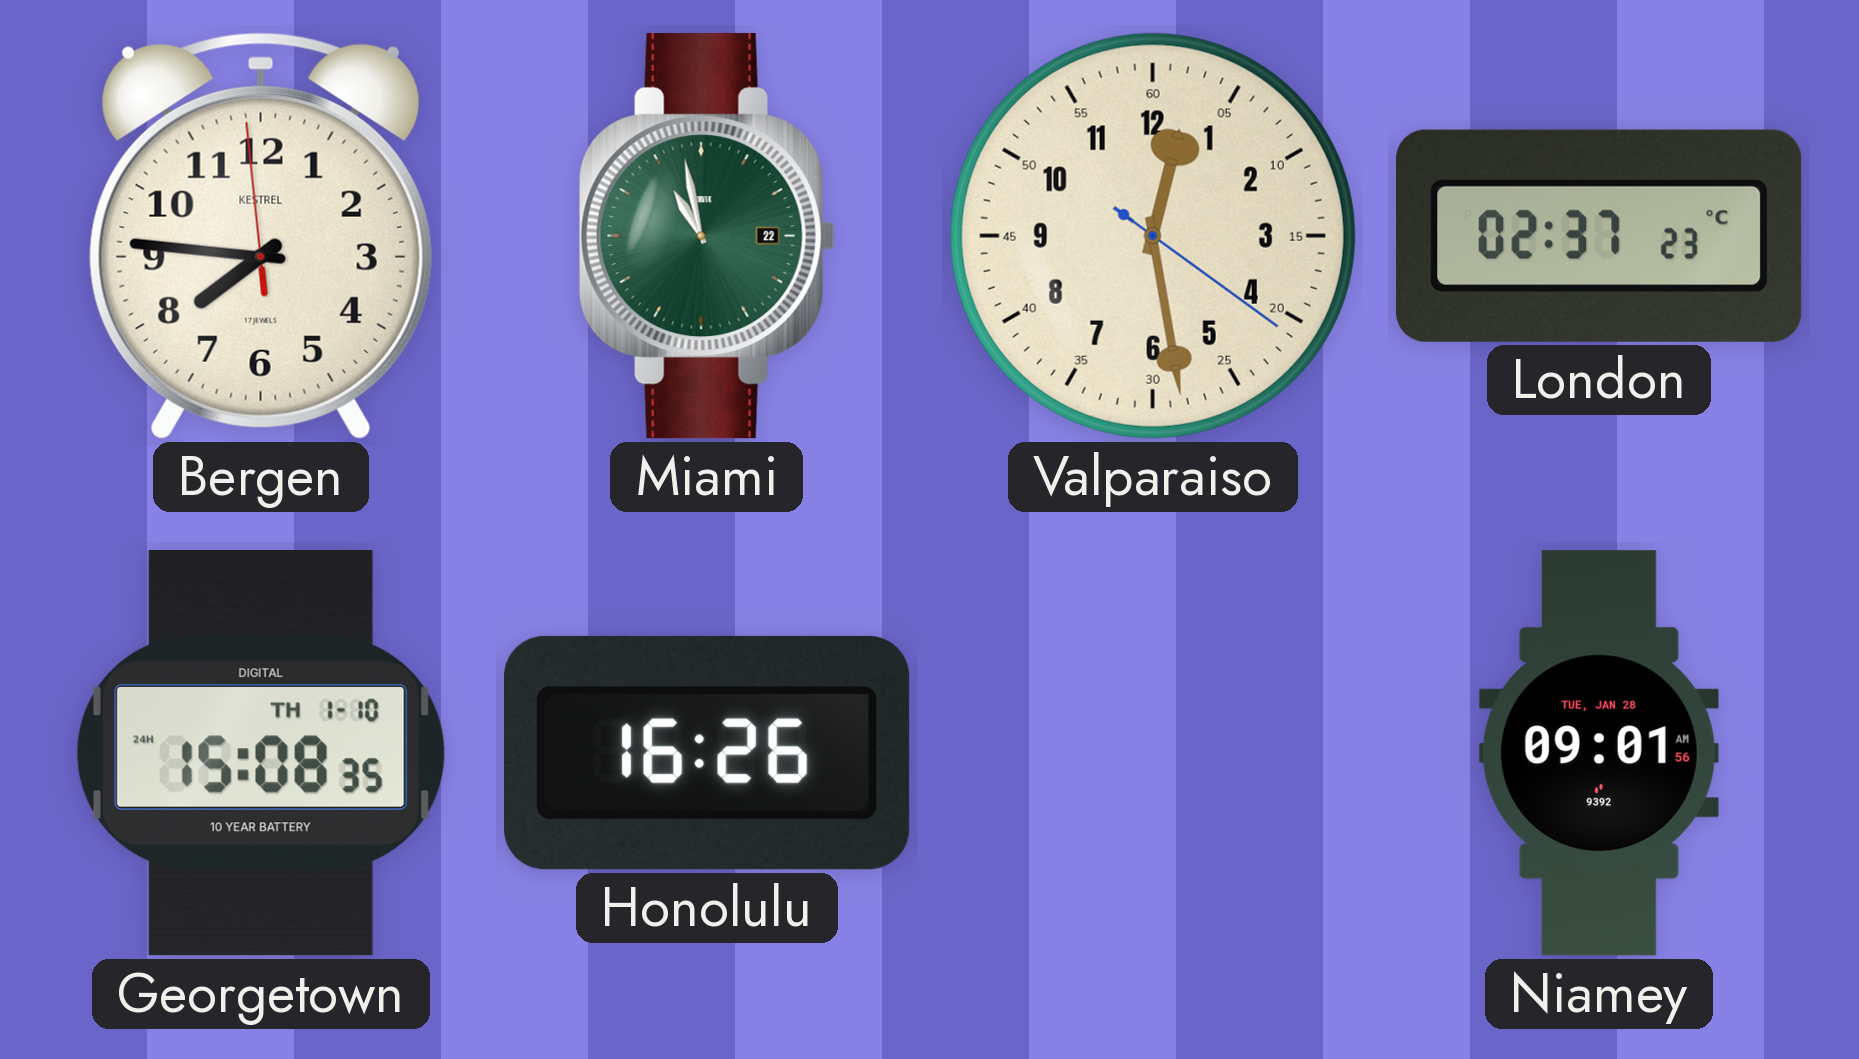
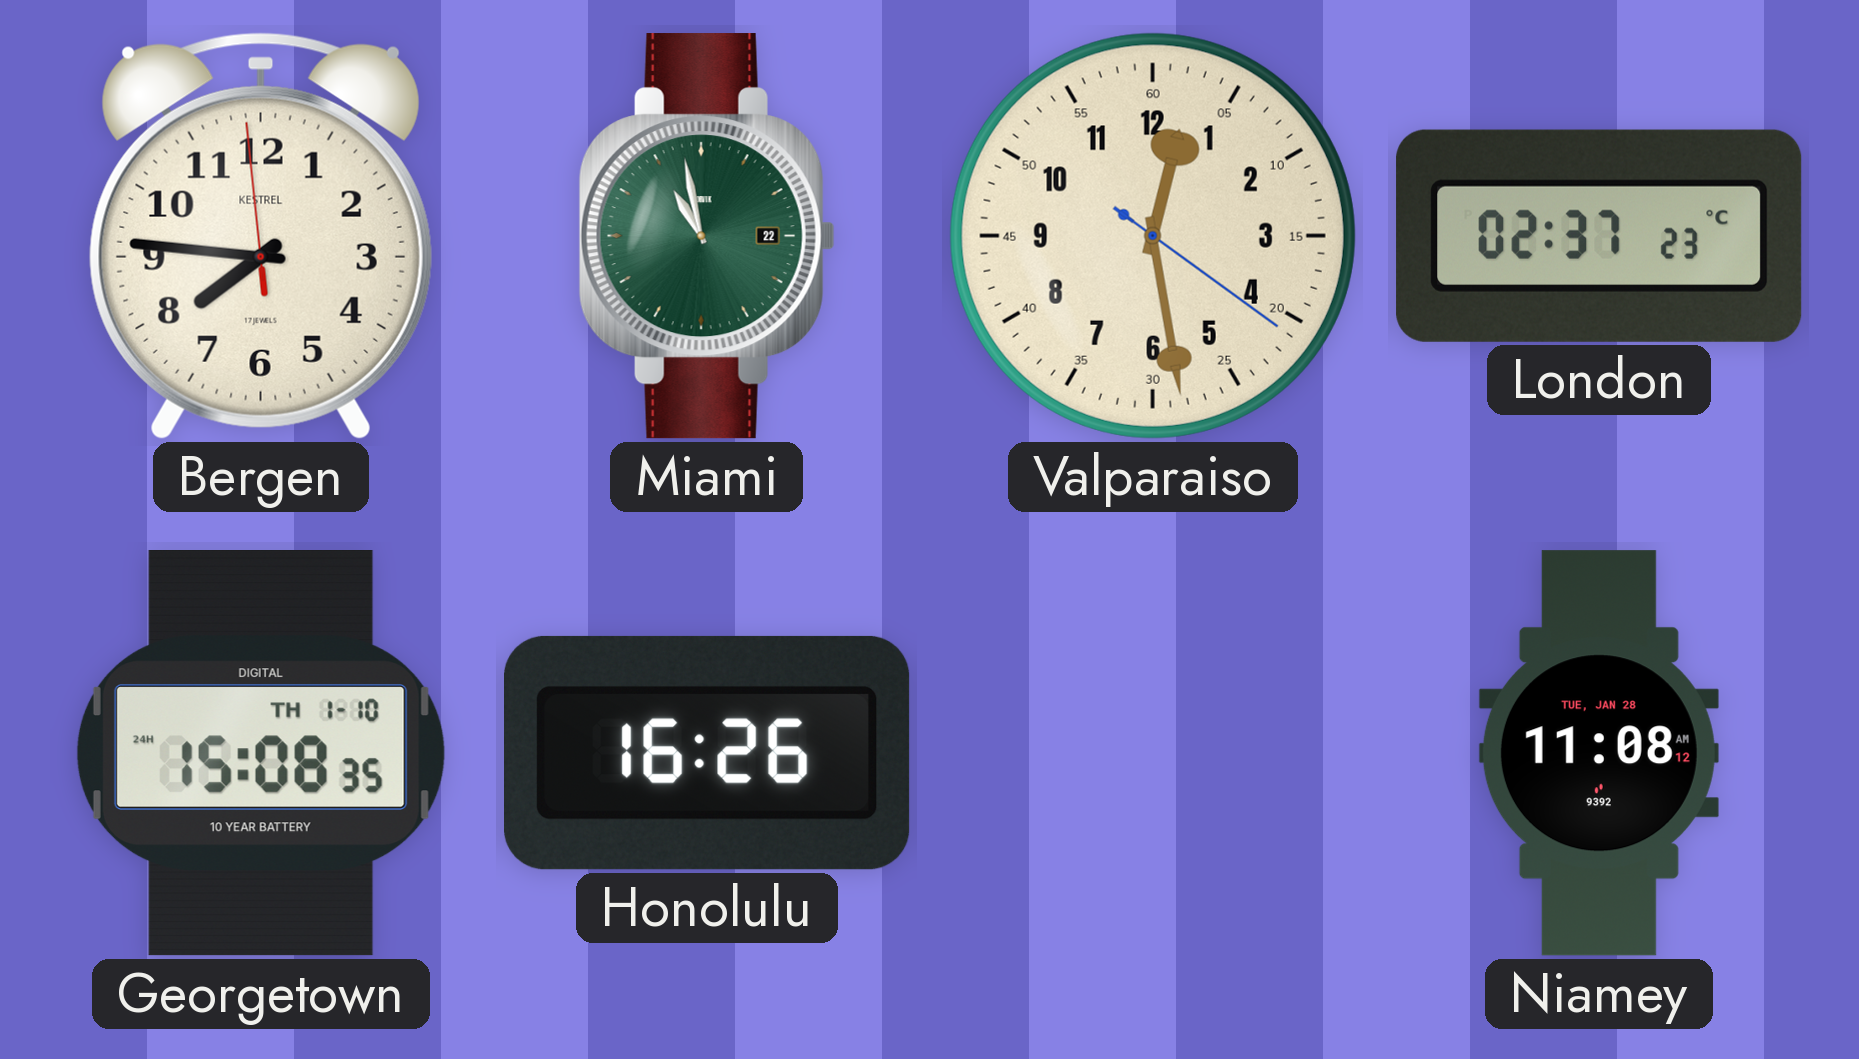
Niamey: 09:01 -> 11:08
